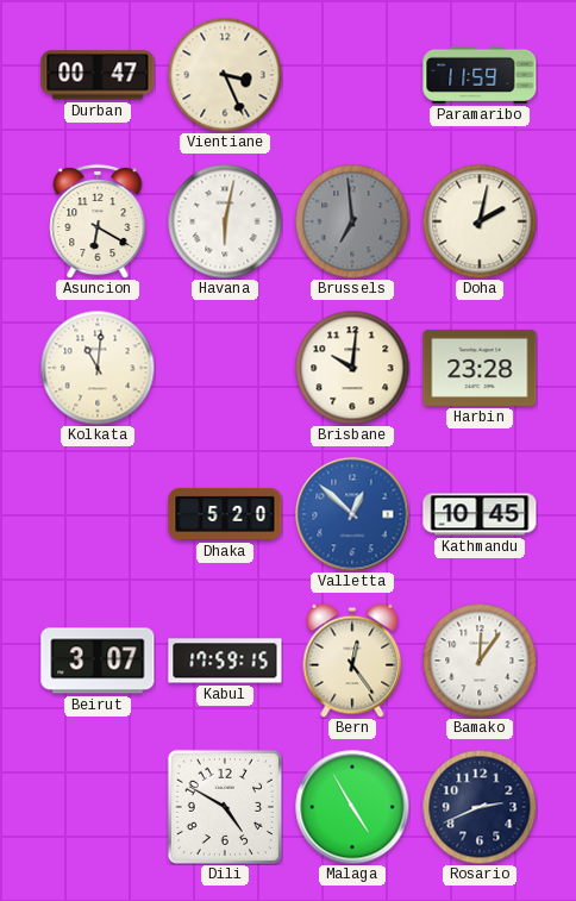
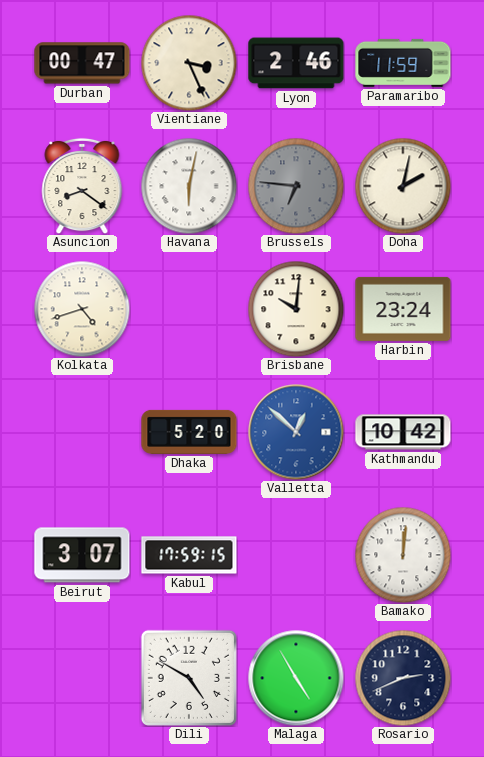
Lyon: none -> 2:46
Asuncion: 6:20 -> 8:21
Brussels: 6:59 -> 6:46
Kolkata: 11:01 -> 4:42
Harbin: 23:28 -> 23:24
Kathmandu: 10:45 -> 10:42
Bern: 12:24 -> none
Bamako: 12:06 -> 12:01
